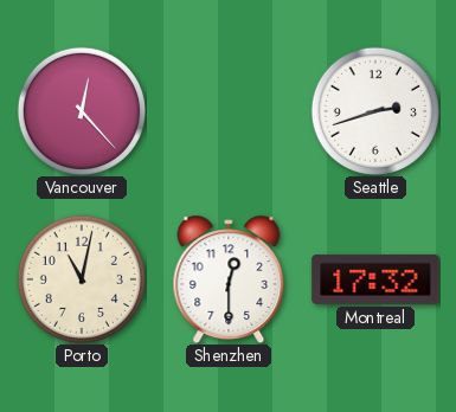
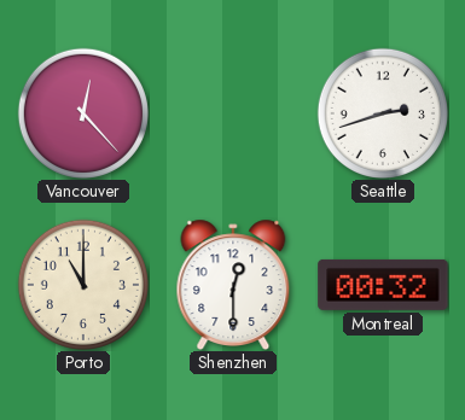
Porto: 11:02 -> 11:00
Montreal: 17:32 -> 00:32
